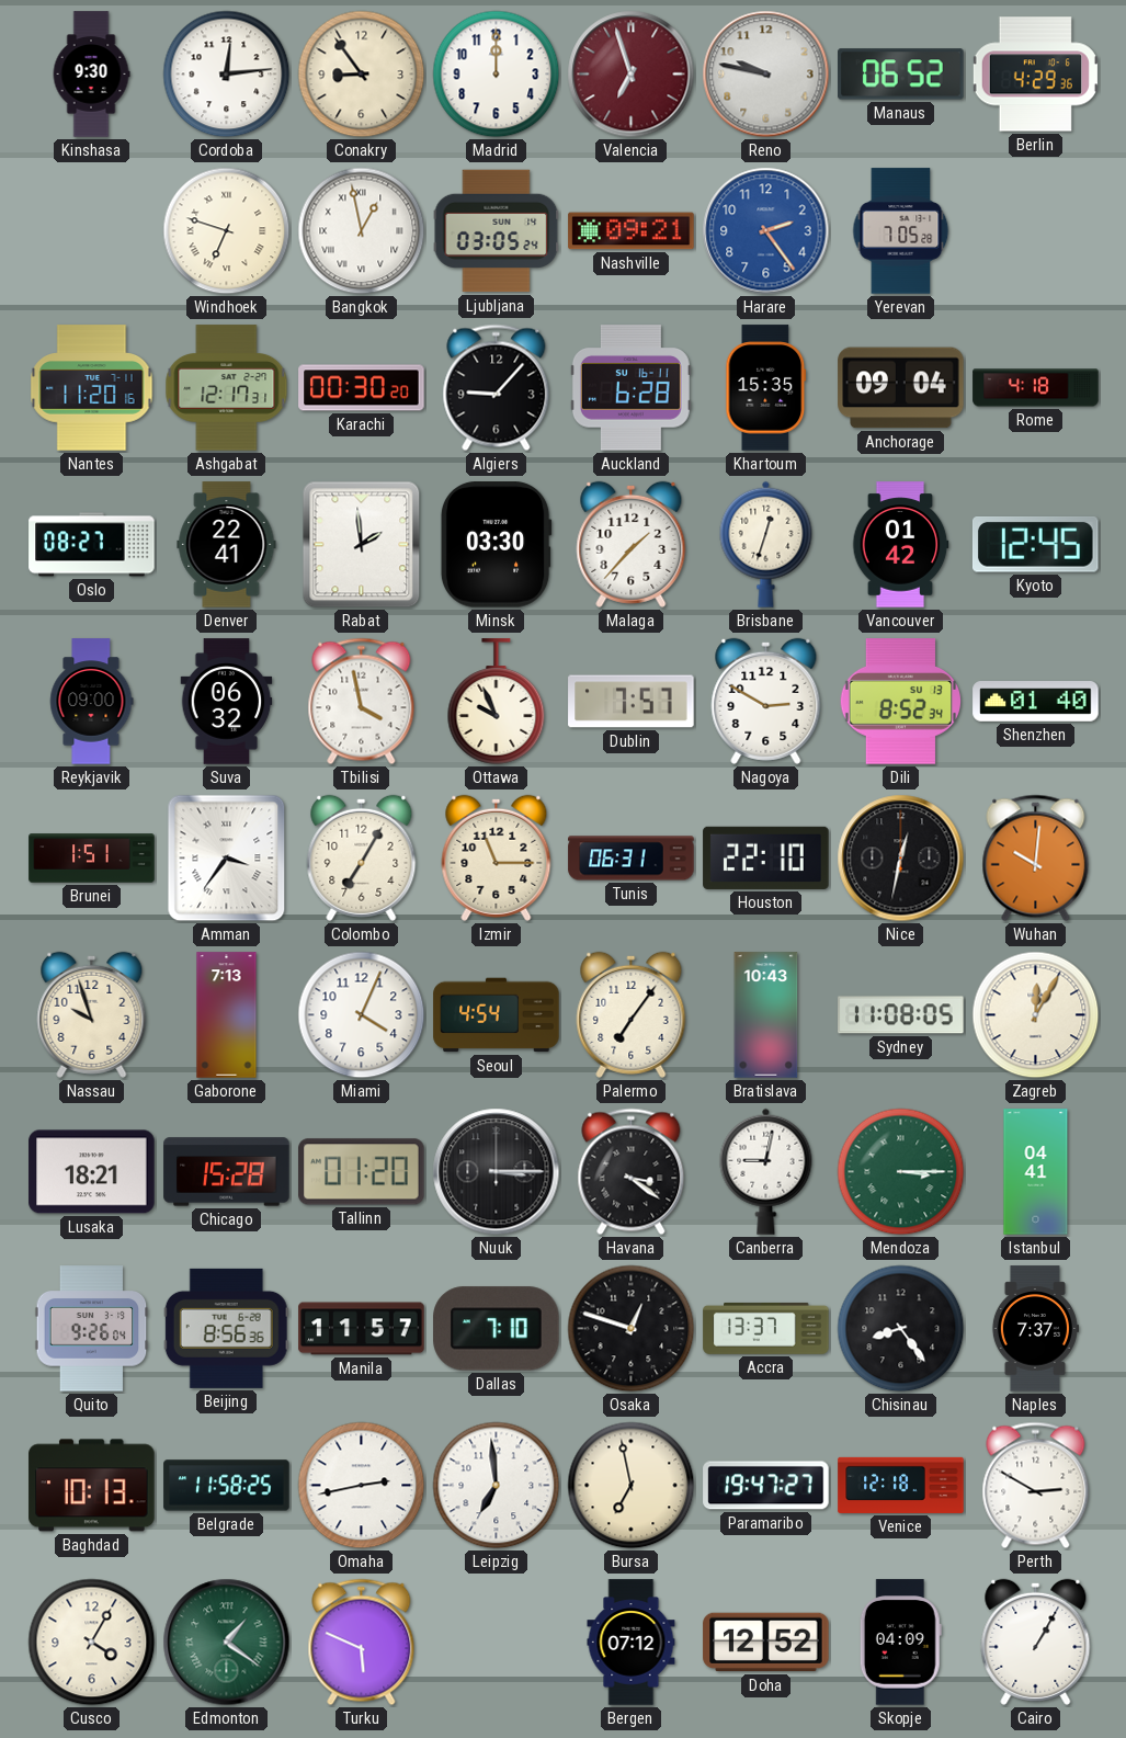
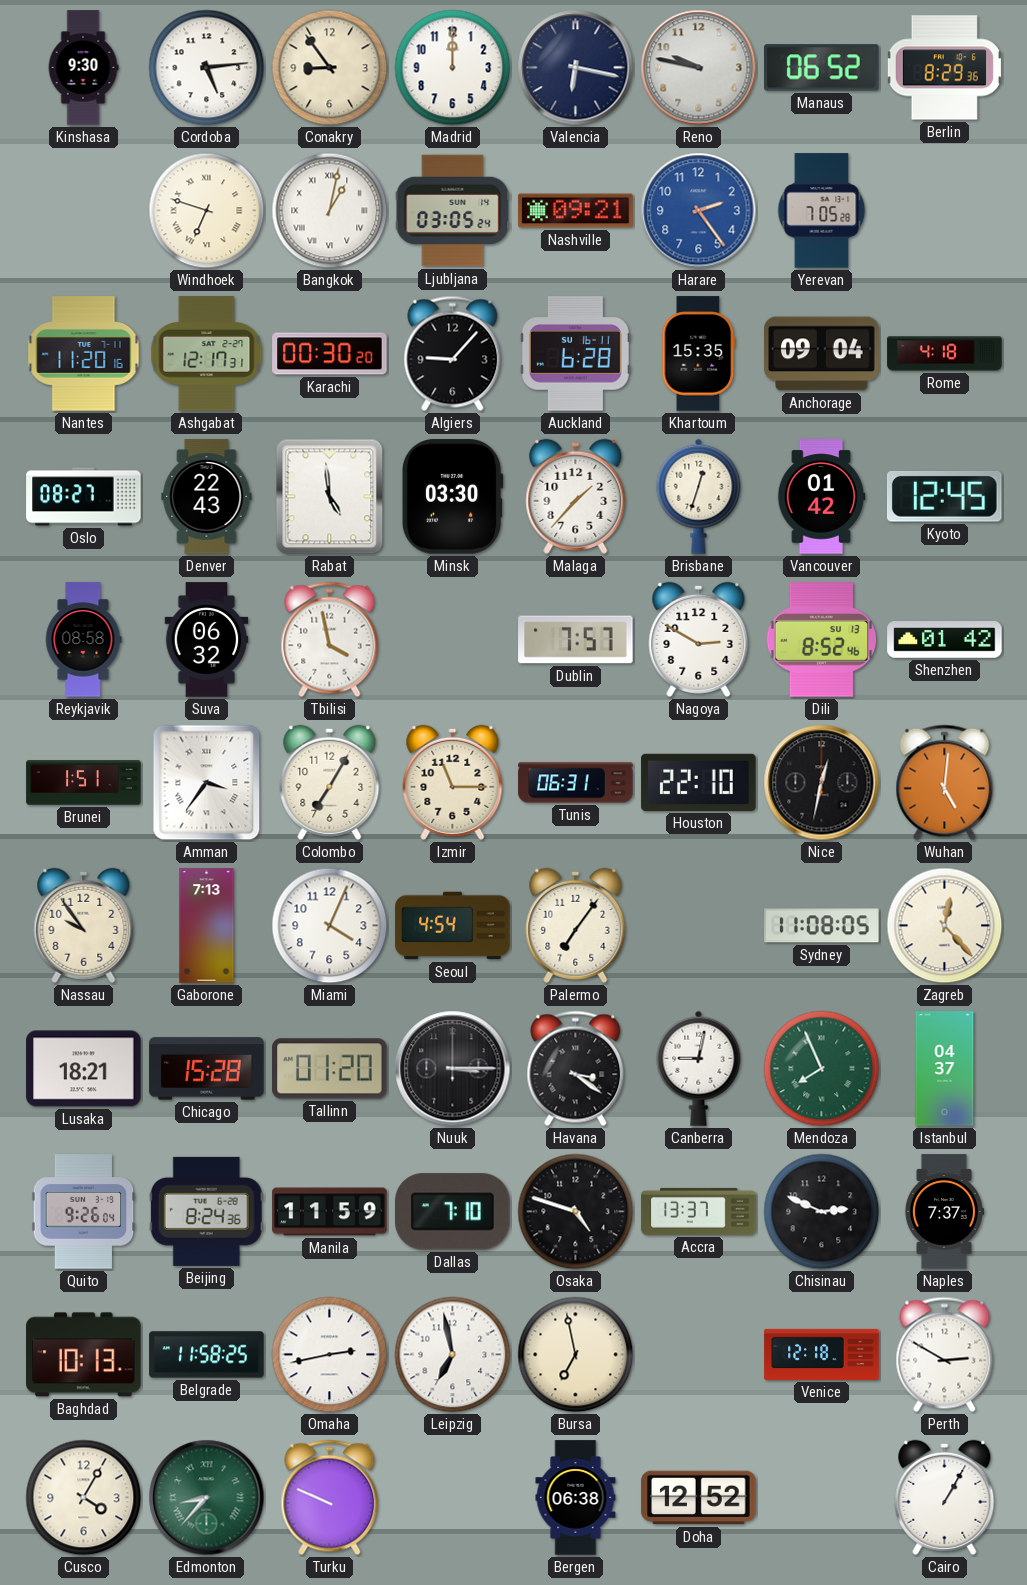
Cordoba: 12:14 -> 5:14
Valencia: 6:57 -> 6:17
Valencia dial: burgundy -> navy
Berlin: 4:29 -> 8:29
Bangkok: 12:58 -> 1:02
Denver: 22:41 -> 22:43
Rabat: 1:59 -> 4:59
Reykjavik: 09:00 -> 08:58
Ottawa: 9:56 -> none
Dili: 8:52:34 -> 8:52:46
Shenzhen: 01:40 -> 01:42
Wuhan: 10:01 -> 5:01
Nassau: 9:57 -> 9:54
Bratislava: 10:43 -> none
Zagreb: 12:05 -> 12:23
Mendoza: 3:15 -> 7:56
Istanbul: 04:41 -> 04:37
Beijing: 8:56 -> 8:24
Manila: 11:57 -> 11:59
Osaka: 12:48 -> 4:48
Chisinau: 8:24 -> 2:49
Leipzig: 6:59 -> 6:58
Paramaribo: 19:47 -> none
Edmonton: 1:21 -> 8:37
Turku: 5:49 -> 9:49
Bergen: 07:12 -> 06:38
Skopje: 04:09 -> none
